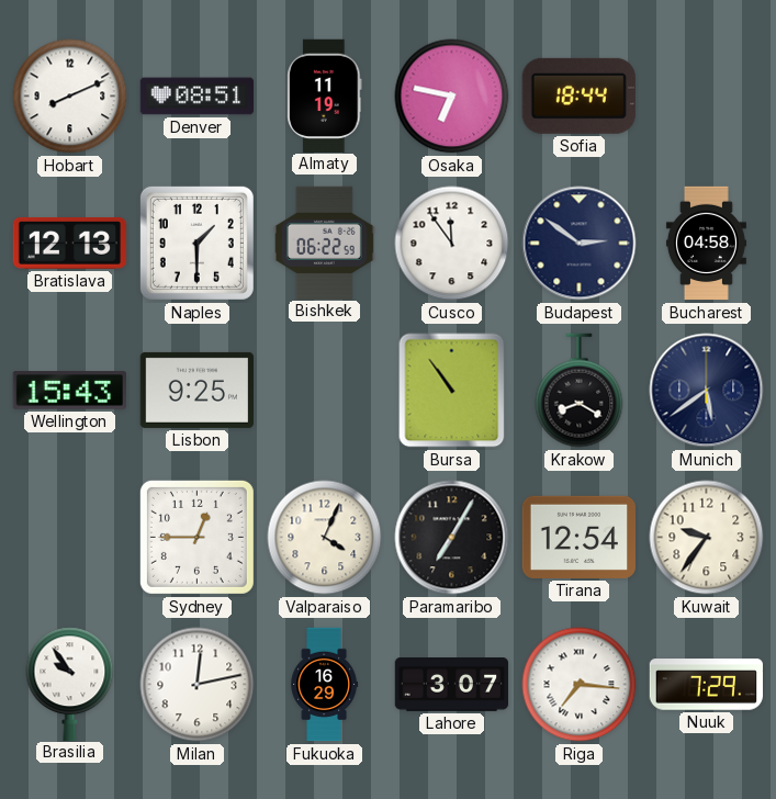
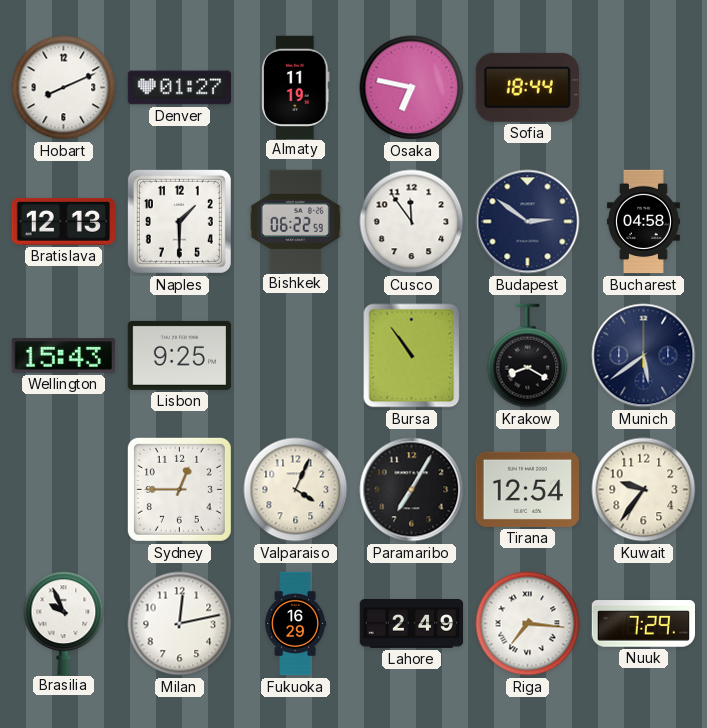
Denver: 08:51 -> 01:27
Brasilia: 9:54 -> 9:56
Lahore: 3:07 -> 2:49
